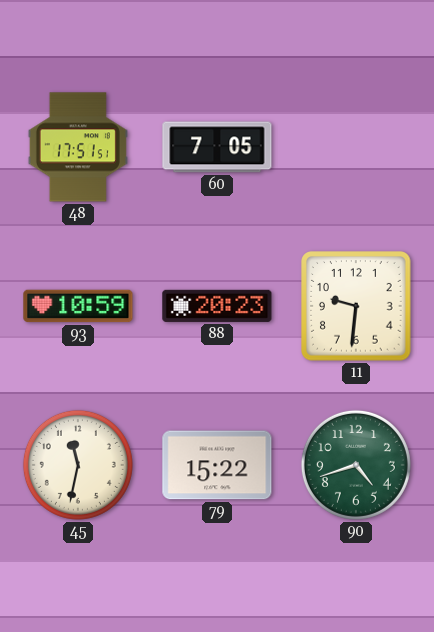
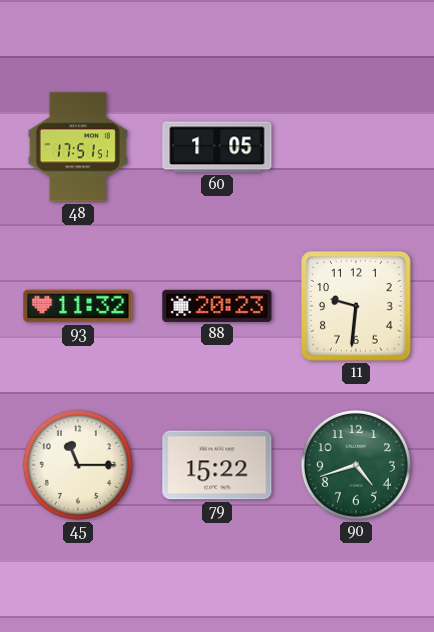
60: 7:05 -> 1:05
93: 10:59 -> 11:32
45: 11:32 -> 11:15
